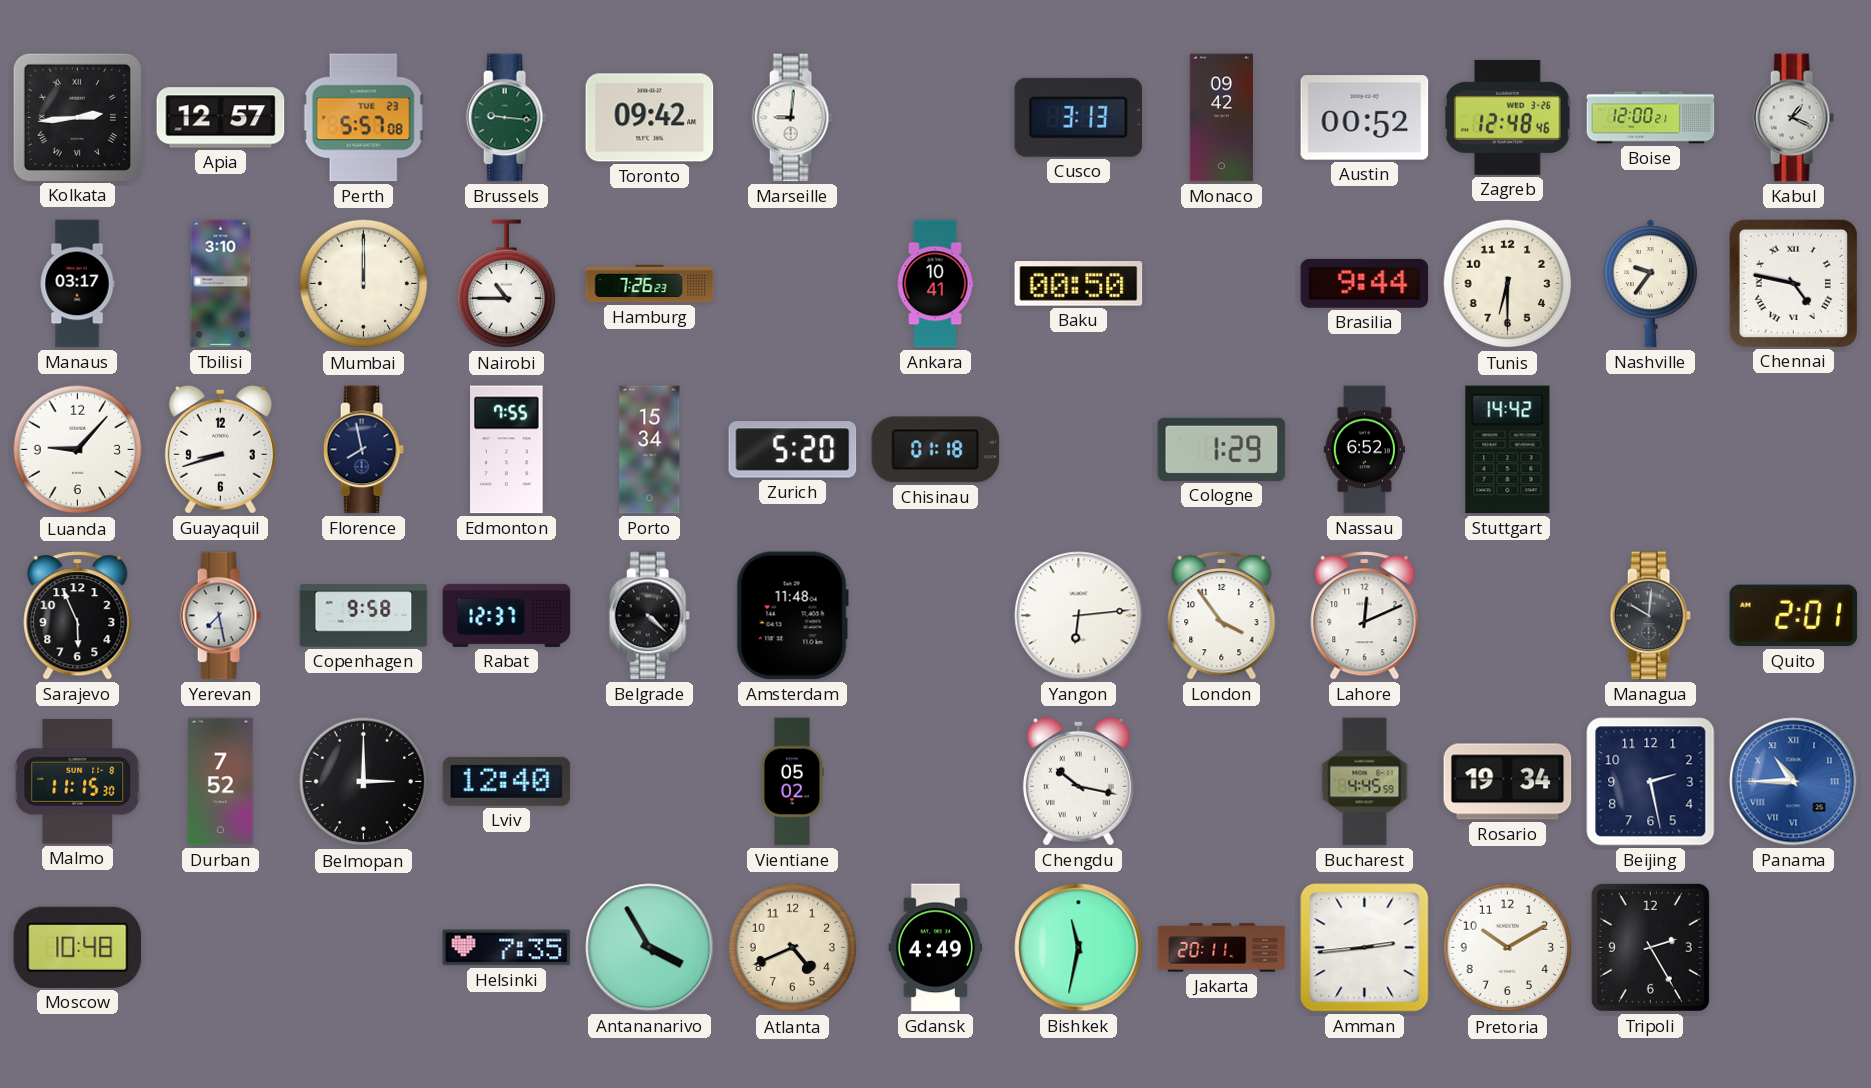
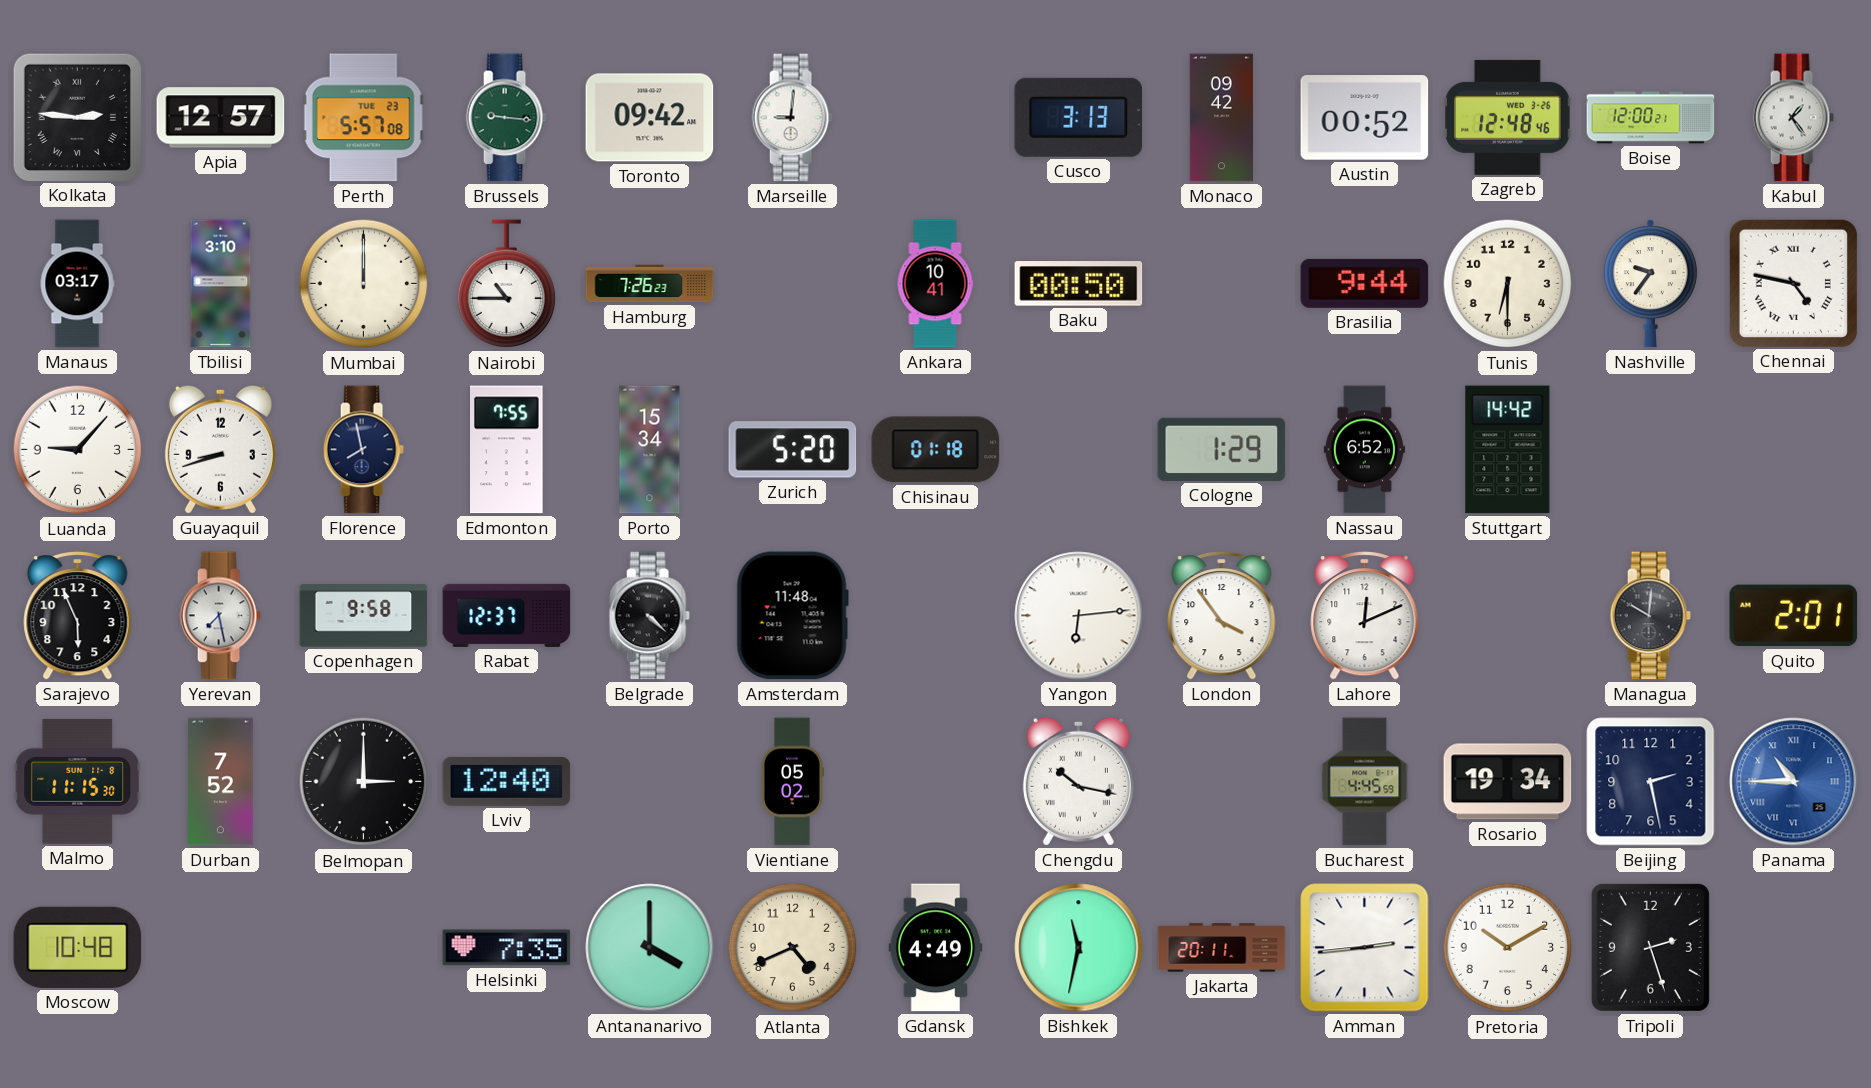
Kolkata: 2:44 -> 2:46
Kabul: 1:19 -> 1:24
Antananarivo: 3:55 -> 4:00
Tripoli: 2:25 -> 2:27
